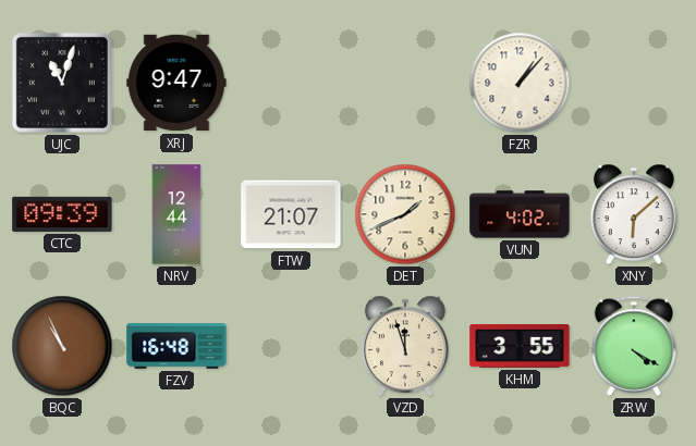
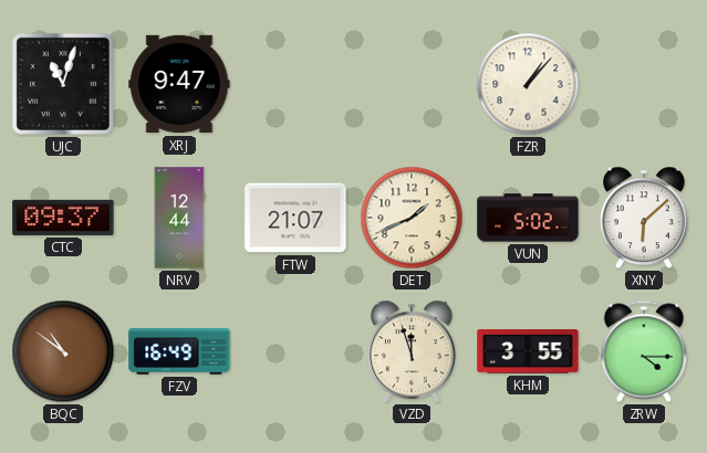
CTC: 09:39 -> 09:37
VUN: 4:02 -> 5:02
BQC: 10:56 -> 10:51
FZV: 16:48 -> 16:49
ZRW: 4:20 -> 4:15
